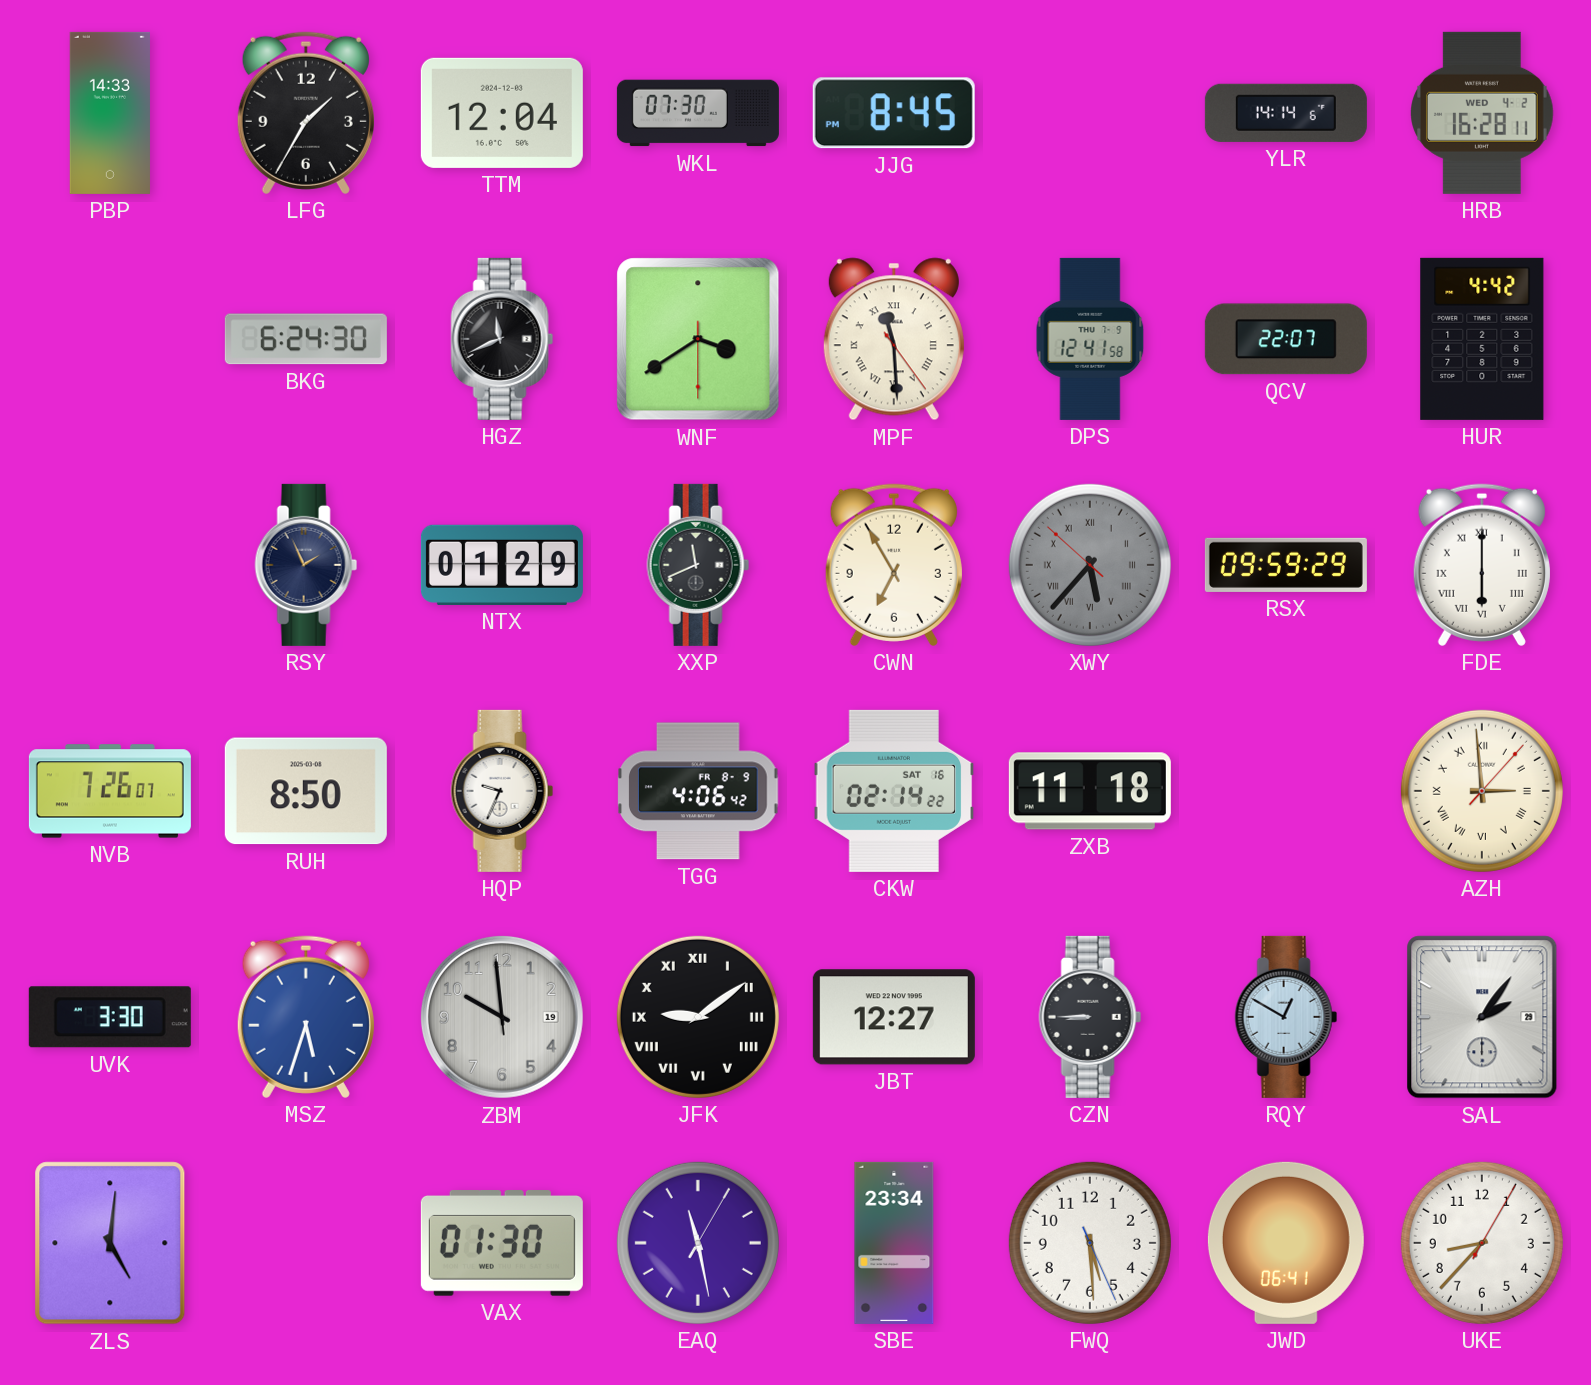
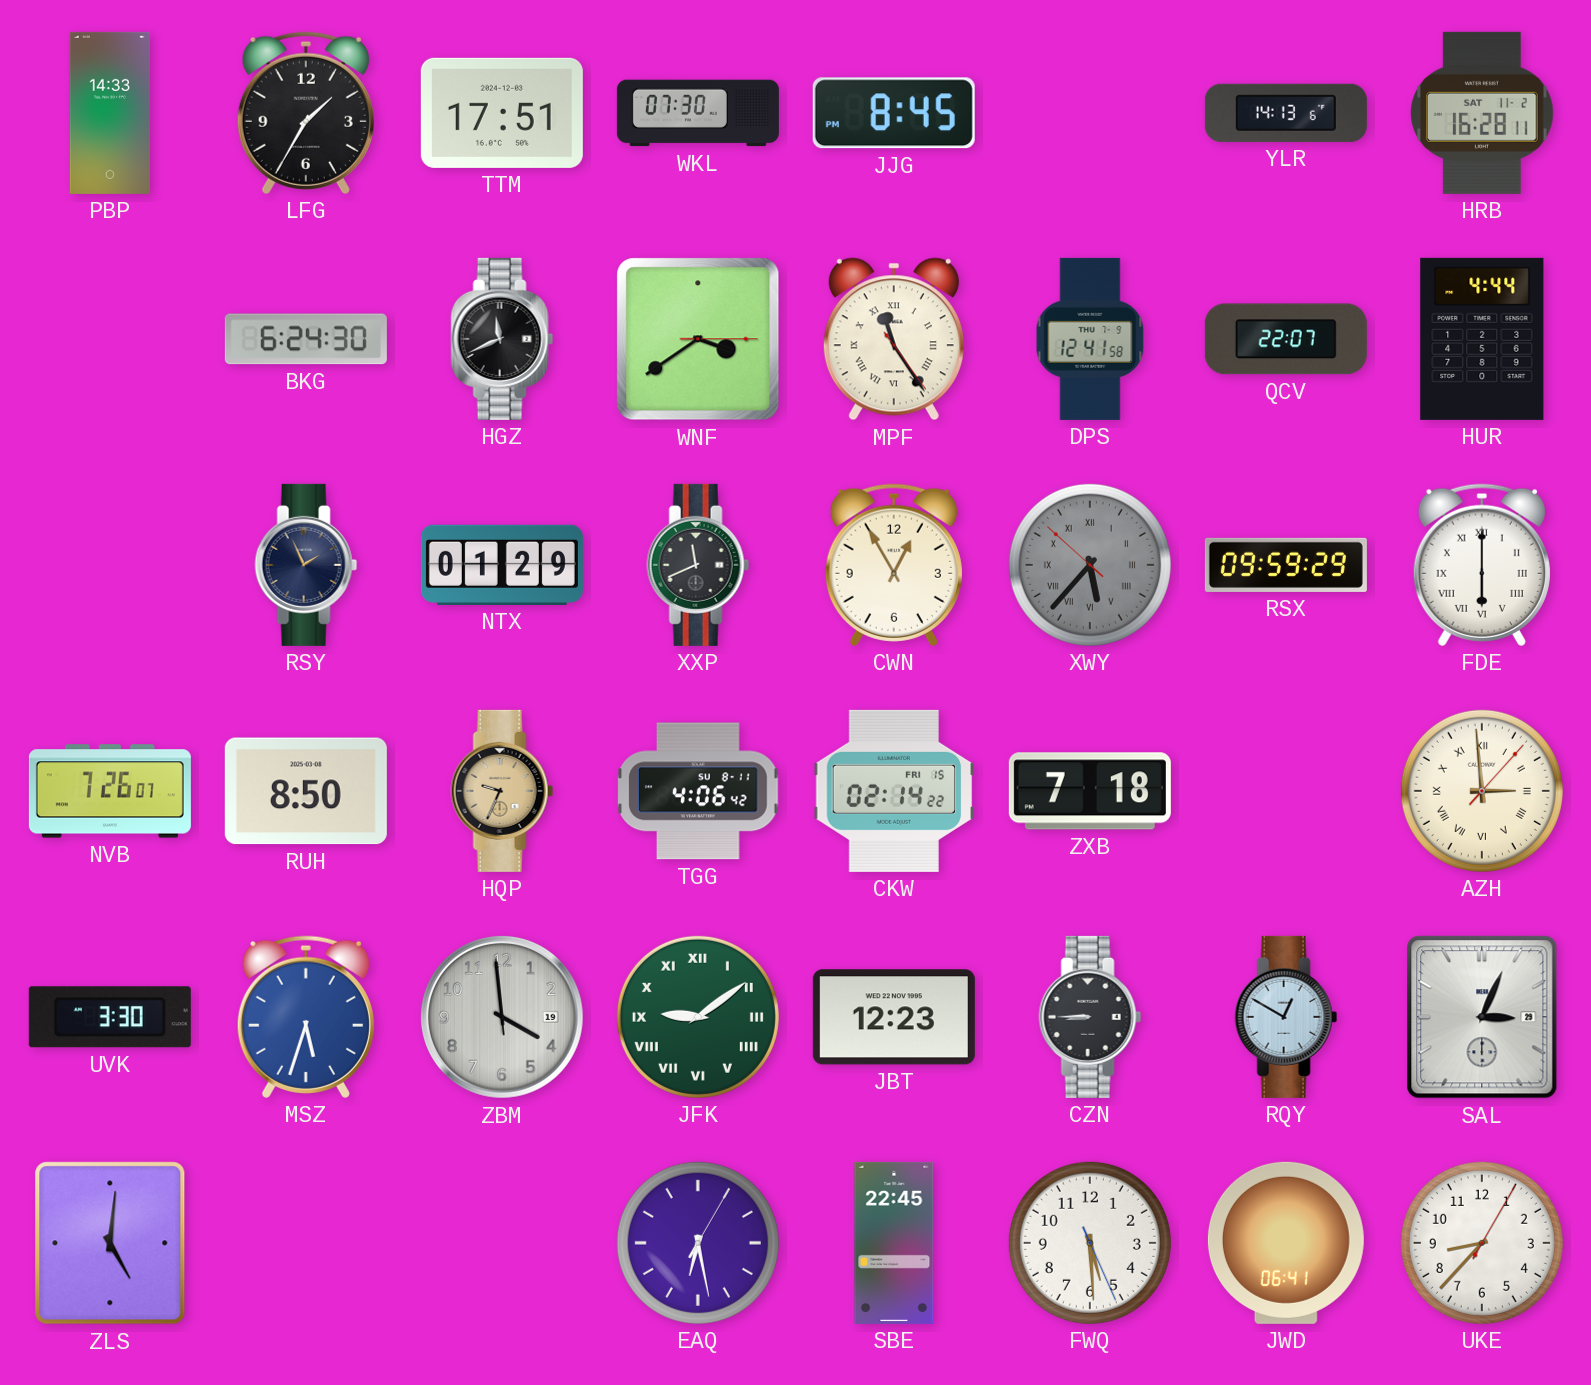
TTM: 12:04 -> 17:51
YLR: 14:14 -> 14:13
HRB date: WED 4-2 -> SAT 11-2
WNF: 3:39:30 -> 3:39:15
MPF: 11:29 -> 11:24
HUR: 4:42 -> 4:44
CWN: 6:55 -> 12:55
HQP dial: white -> champagne
TGG date: FR 8-9 -> SU 8-11
CKW date: SAT 16 -> FRI 15
ZXB: 11:18 -> 7:18
ZBM: 9:58 -> 3:58
JFK dial: black -> green
JBT: 12:27 -> 12:23
SAL: 2:06 -> 3:04
VAX: 01:30 -> none
EAQ: 11:28 -> 6:28
SBE: 23:34 -> 22:45
